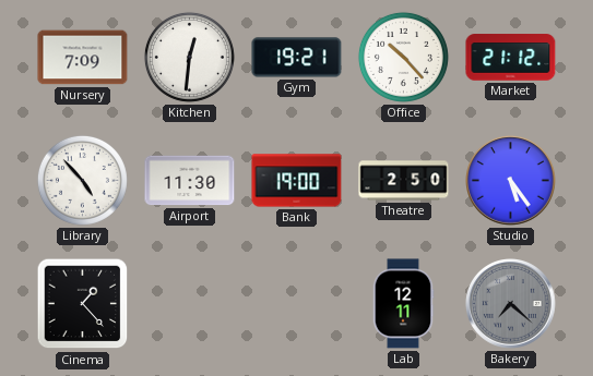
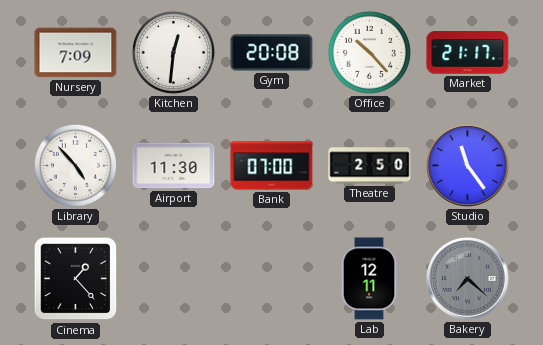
Gym: 19:21 -> 20:08
Market: 21:12 -> 21:17
Bank: 19:00 -> 07:00
Studio: 5:24 -> 11:24
